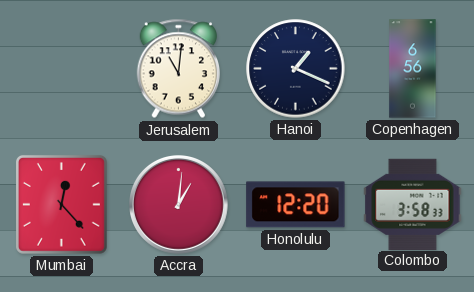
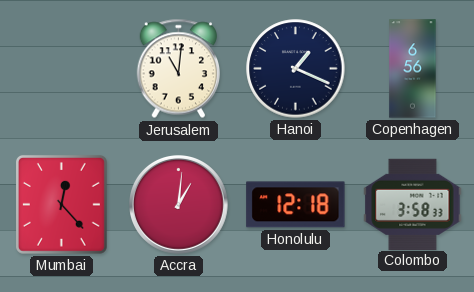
Honolulu: 12:20 -> 12:18
